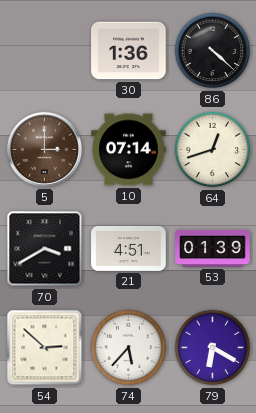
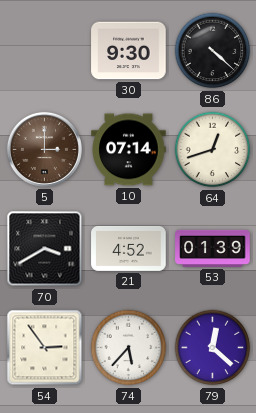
30: 1:36 -> 9:30
21: 4:51 -> 4:52
54: 2:52 -> 2:54
79: 6:20 -> 12:22
